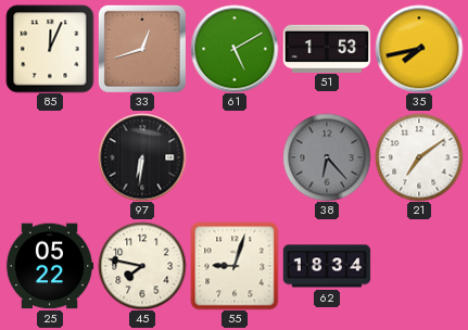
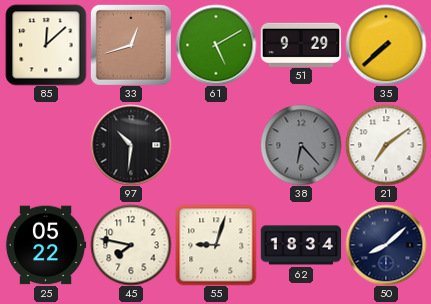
85: 12:04 -> 12:08
51: 1:53 -> 9:29
35: 7:43 -> 7:38
97: 6:31 -> 10:31
50: none -> 8:08
